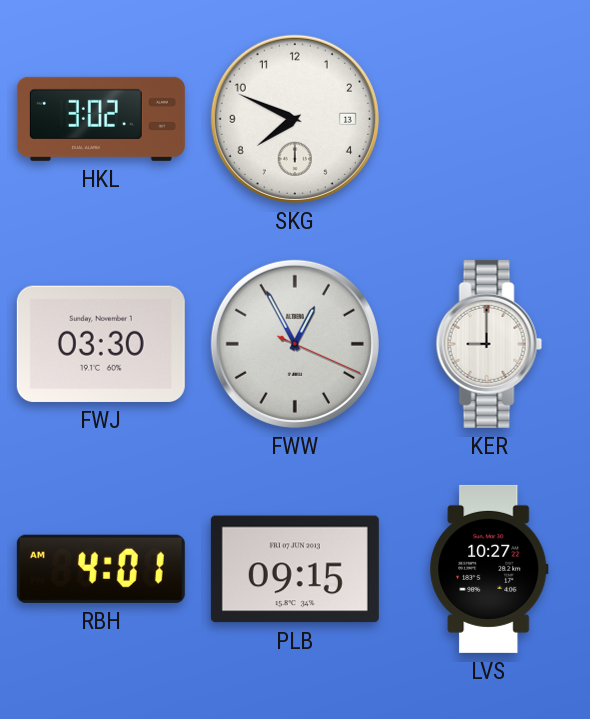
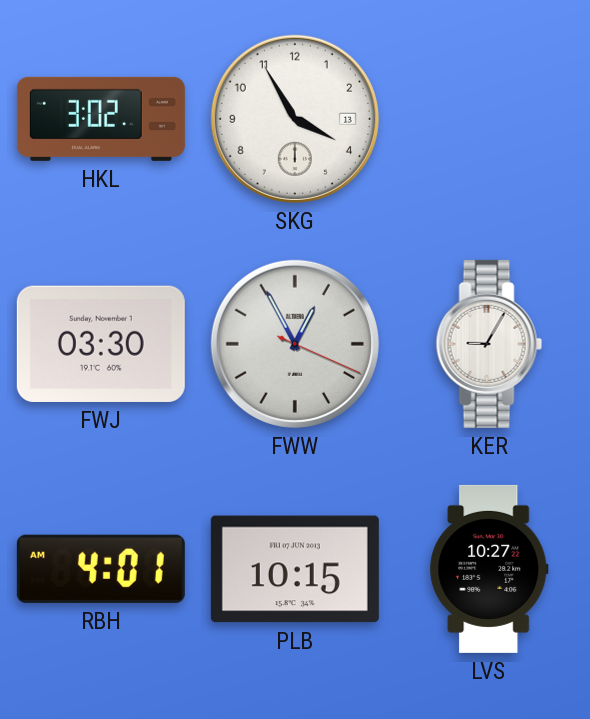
SKG: 7:49 -> 3:55
KER: 9:00 -> 9:05
PLB: 09:15 -> 10:15
